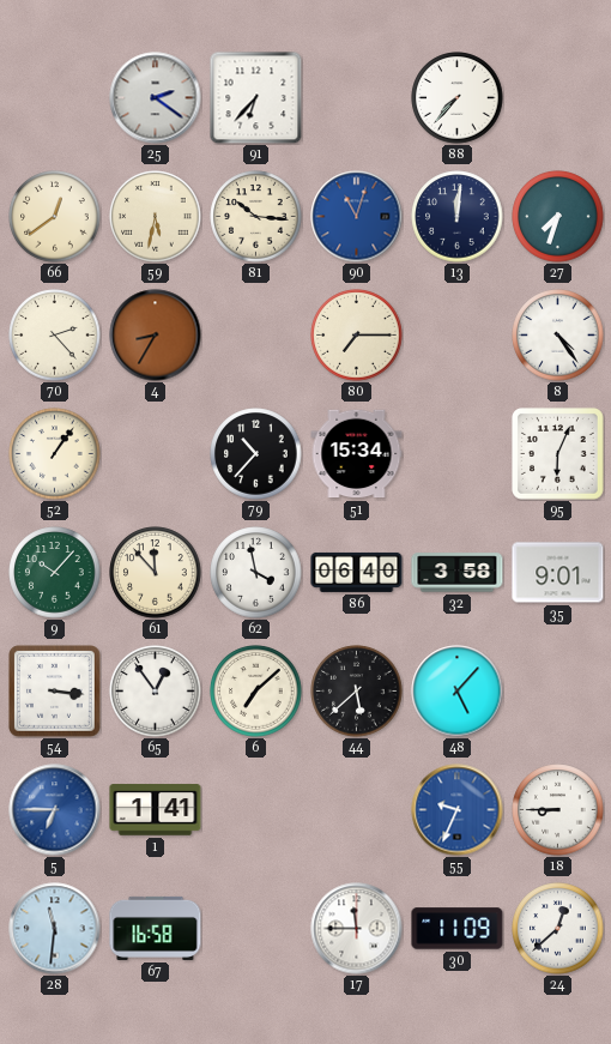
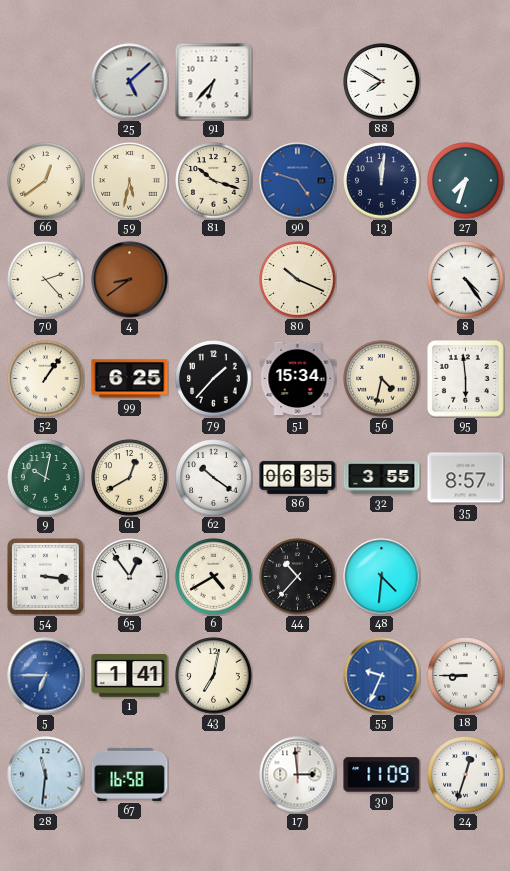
25: 2:21 -> 5:08
88: 7:37 -> 7:50
81: 10:16 -> 10:18
90: 11:03 -> 4:48
4: 8:35 -> 8:39
80: 7:15 -> 10:19
99: none -> 6:25
79: 10:37 -> 1:37
56: none -> 4:32
95: 6:04 -> 5:59
9: 10:07 -> 10:02
61: 11:53 -> 12:40
62: 3:58 -> 10:21
86: 06:40 -> 06:35
32: 3:58 -> 3:55
35: 9:01 -> 8:57
6: 7:08 -> 4:40
44: 5:38 -> 10:37
48: 5:07 -> 4:31
43: none -> 7:02
17: 11:45 -> 2:59
24: 12:38 -> 12:33
